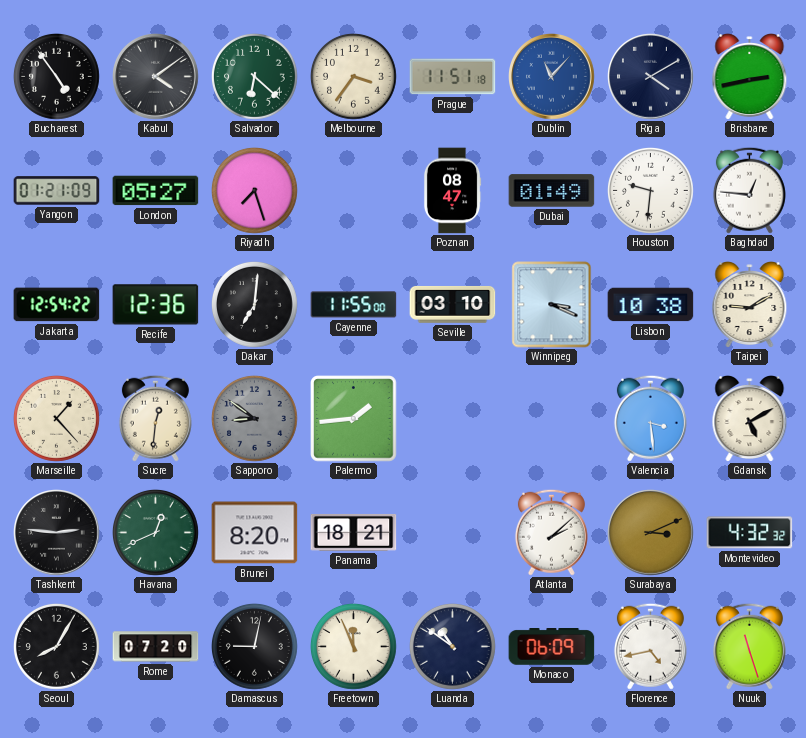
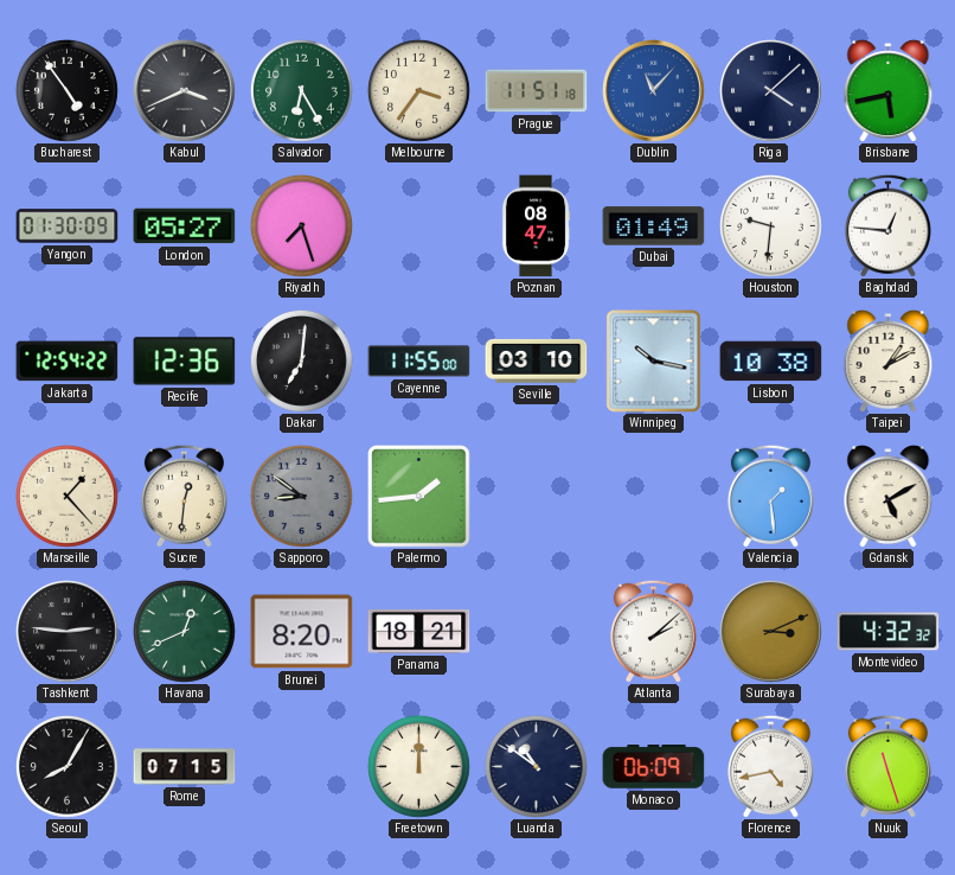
Kabul: 4:09 -> 3:41
Salvador: 6:22 -> 6:25
Riga: 4:10 -> 4:08
Brisbane: 2:43 -> 5:43
Yangon: 01:21 -> 01:30
Winnipeg: 3:19 -> 10:17
Taipei: 9:10 -> 1:10
Valencia: 3:29 -> 1:29
Rome: 07:20 -> 07:15
Damascus: 9:02 -> none
Freetown: 11:56 -> 12:00
